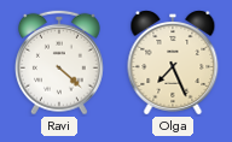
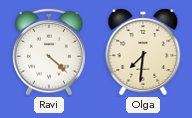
Olga: 7:26 -> 7:31
